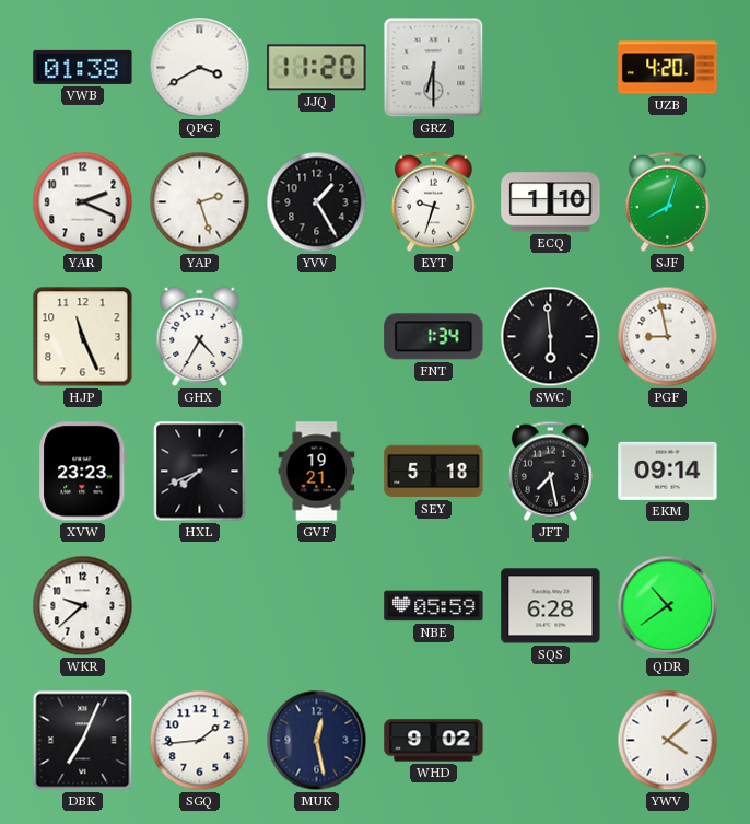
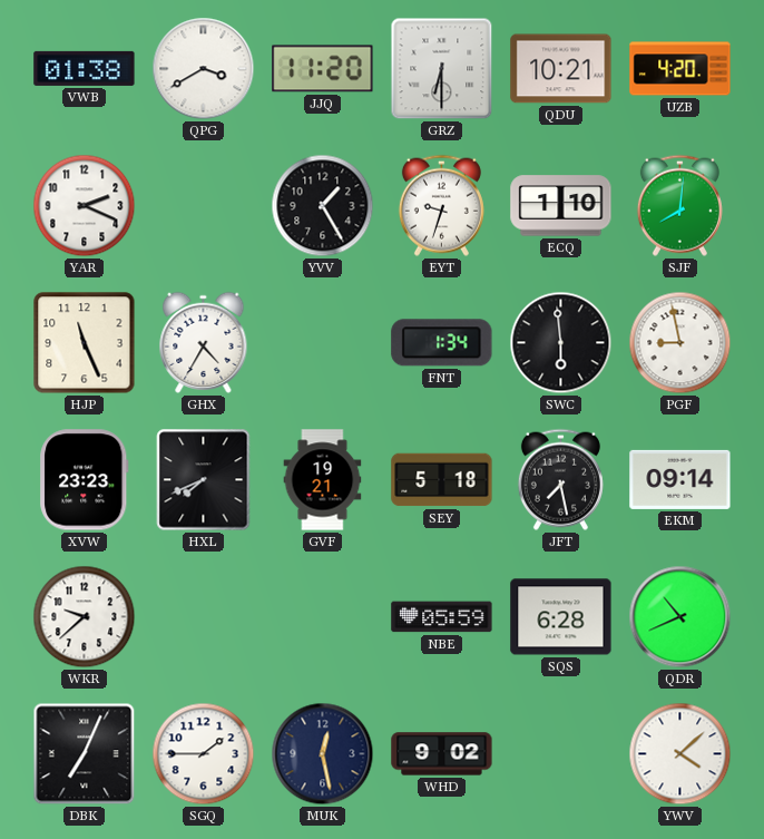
QDU: none -> 10:21
YAP: 2:27 -> none
SJF: 8:03 -> 8:01
QDR: 10:39 -> 10:41
SGQ: 1:44 -> 1:45
